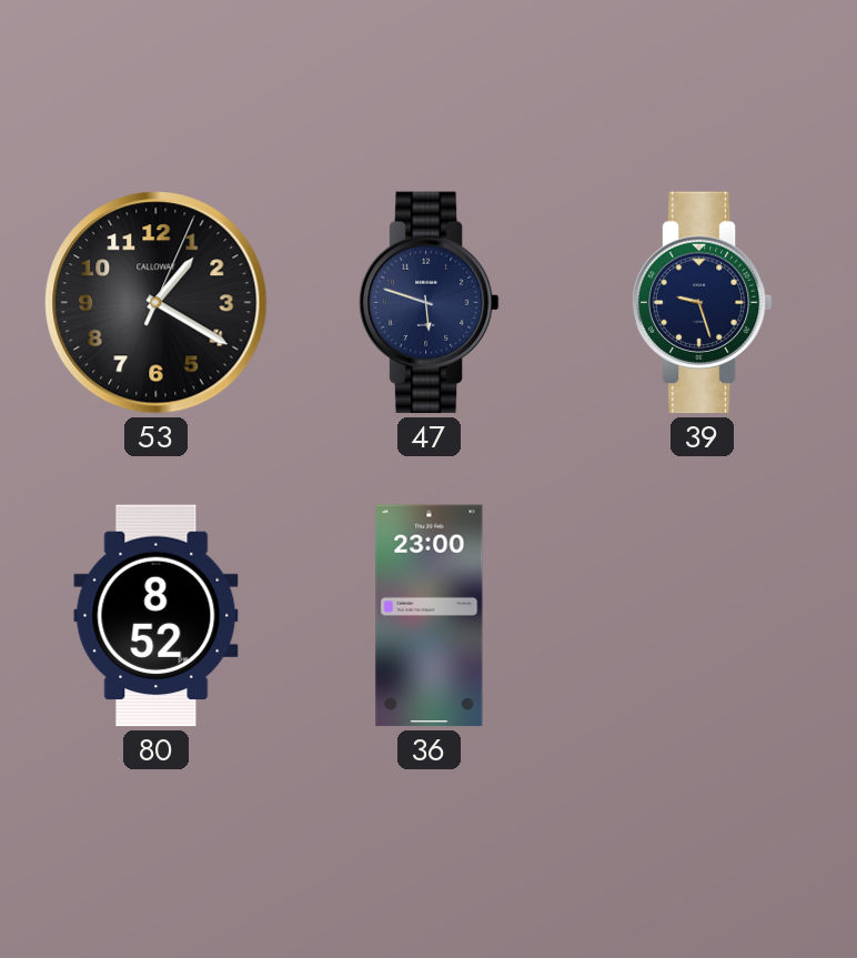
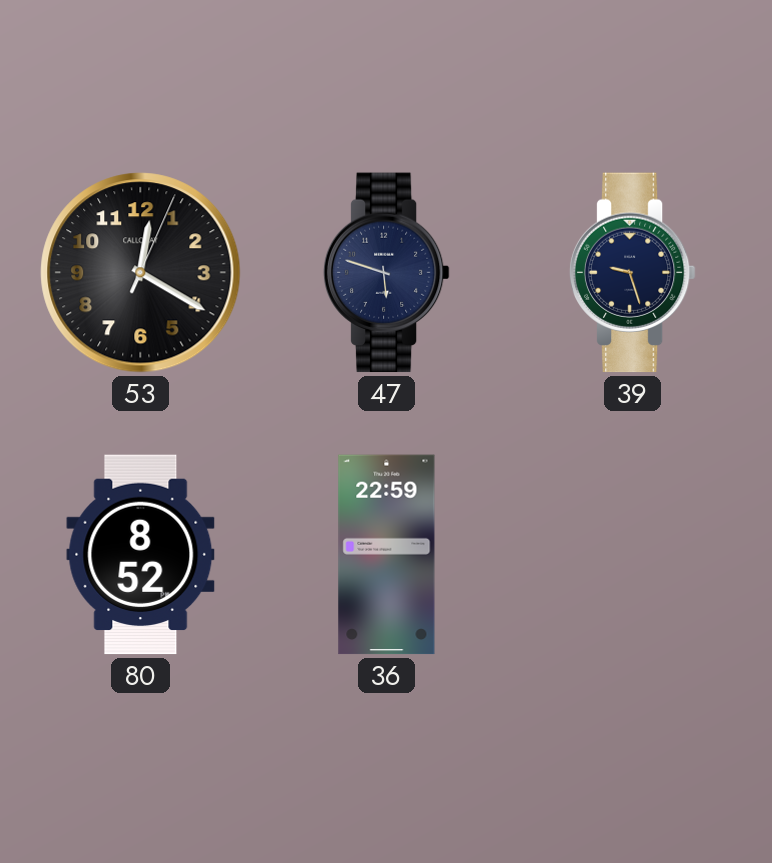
53: 1:20 -> 12:20
36: 23:00 -> 22:59
